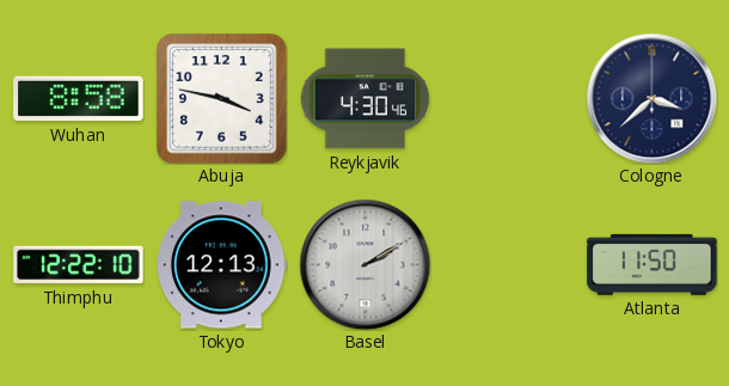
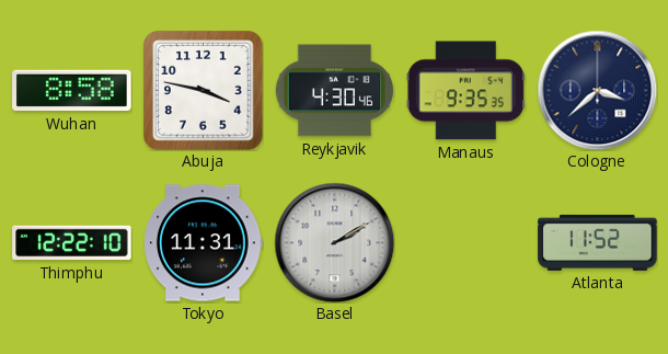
Manaus: none -> 9:35
Tokyo: 12:13 -> 11:31
Atlanta: 11:50 -> 11:52
